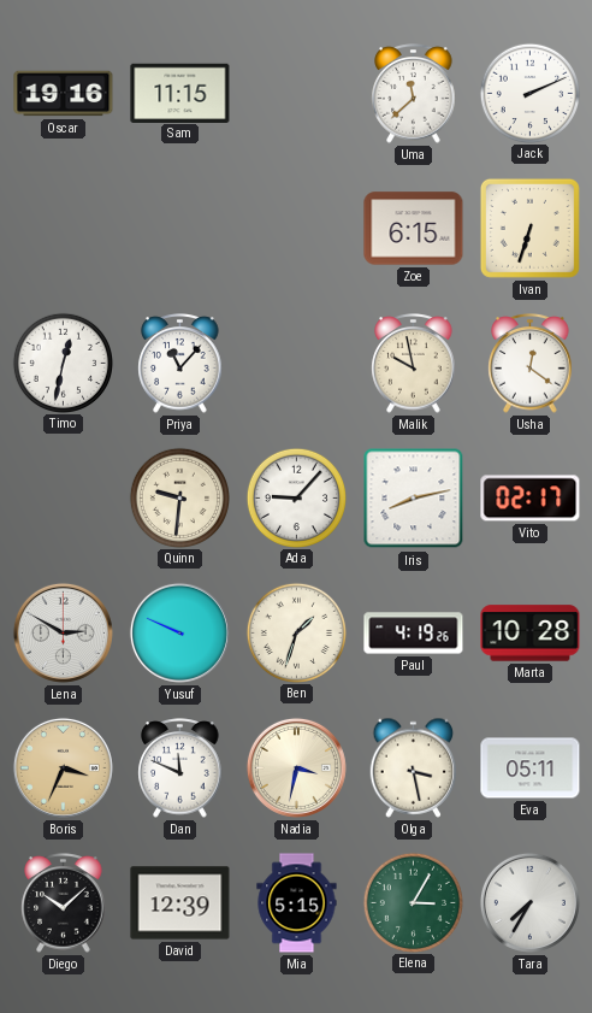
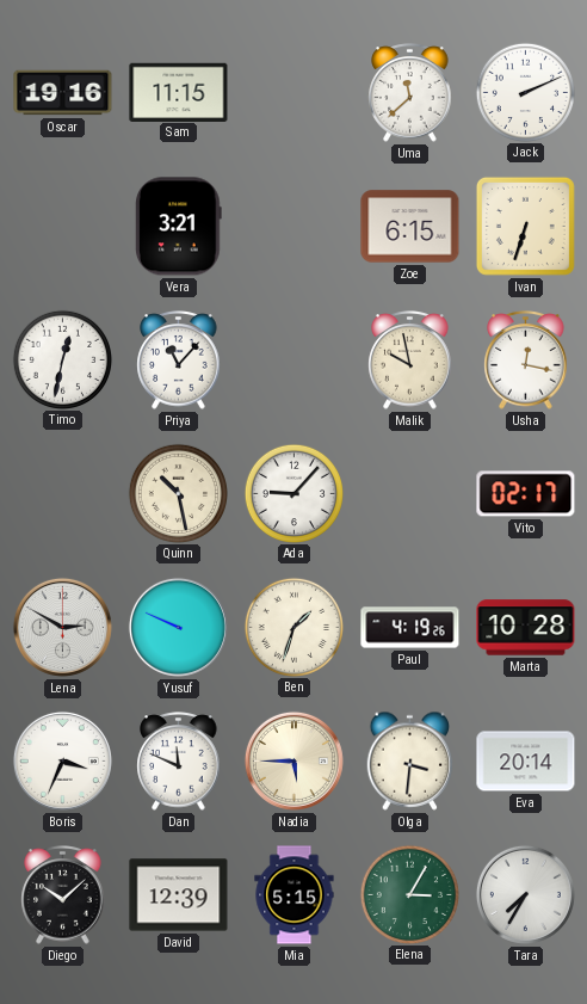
Vera: none -> 3:21
Usha: 12:21 -> 12:17
Quinn: 9:31 -> 10:28
Iris: 8:13 -> none
Boris dial: champagne -> white
Nadia: 3:32 -> 5:45
Olga: 3:28 -> 3:31
Eva: 05:11 -> 20:14
